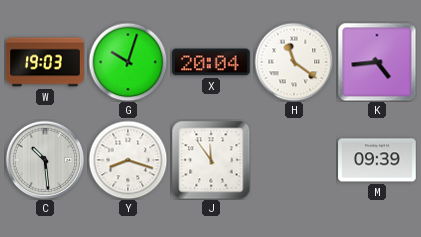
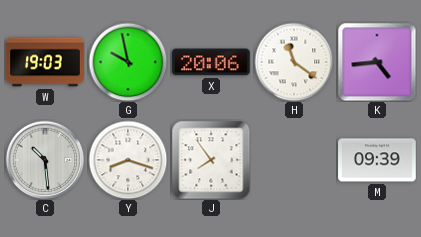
G: 10:03 -> 9:58
X: 20:04 -> 20:06
J: 11:54 -> 7:54
